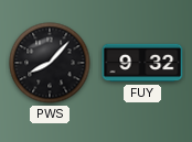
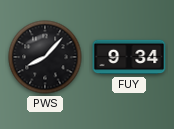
FUY: 9:32 -> 9:34
